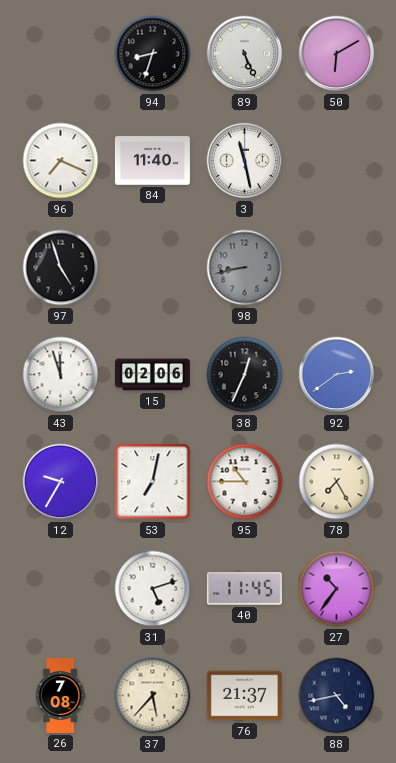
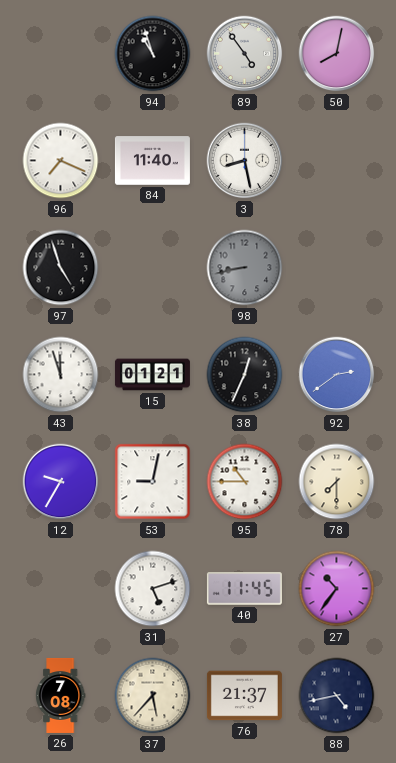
94: 8:33 -> 10:57
89: 5:26 -> 4:54
50: 6:10 -> 8:02
3: 11:28 -> 8:28
15: 02:06 -> 01:21
53: 7:02 -> 9:02
78: 7:25 -> 7:30
